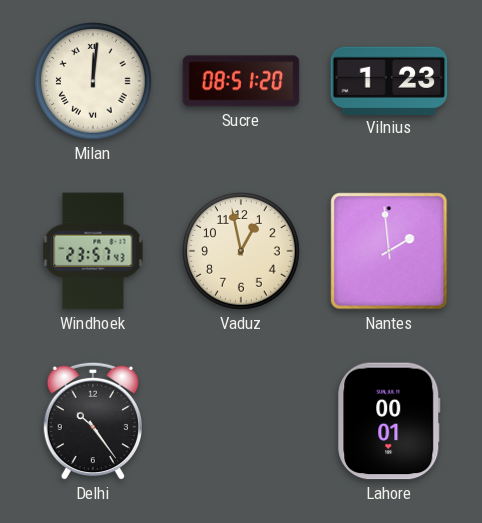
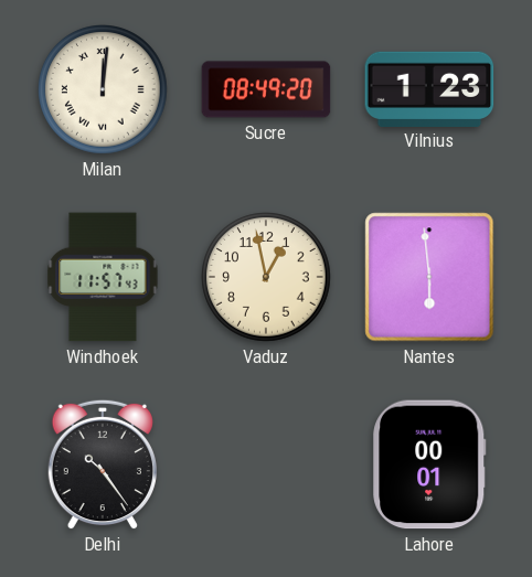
Sucre: 08:51 -> 08:49
Windhoek: 23:57 -> 11:57
Nantes: 1:59 -> 5:59
